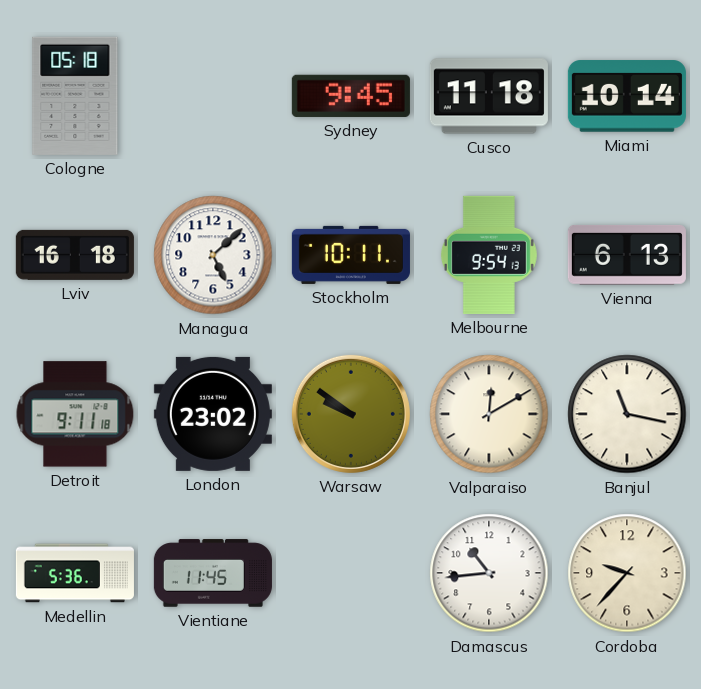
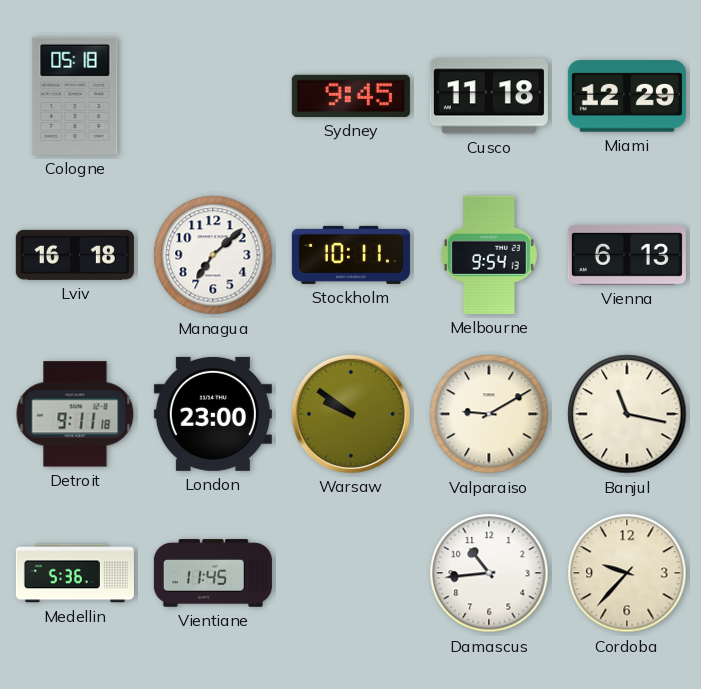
Miami: 10:14 -> 12:29
Managua: 5:08 -> 7:08
London: 23:02 -> 23:00
Valparaiso: 12:10 -> 9:10
